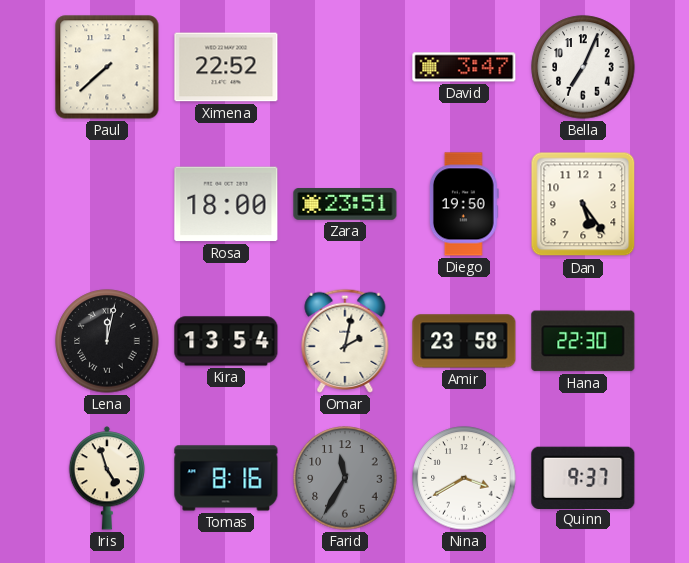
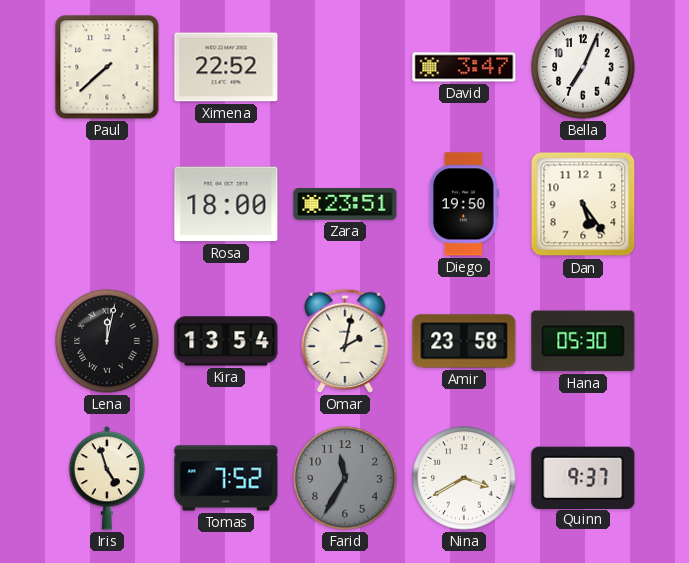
Hana: 22:30 -> 05:30
Tomas: 8:16 -> 7:52
